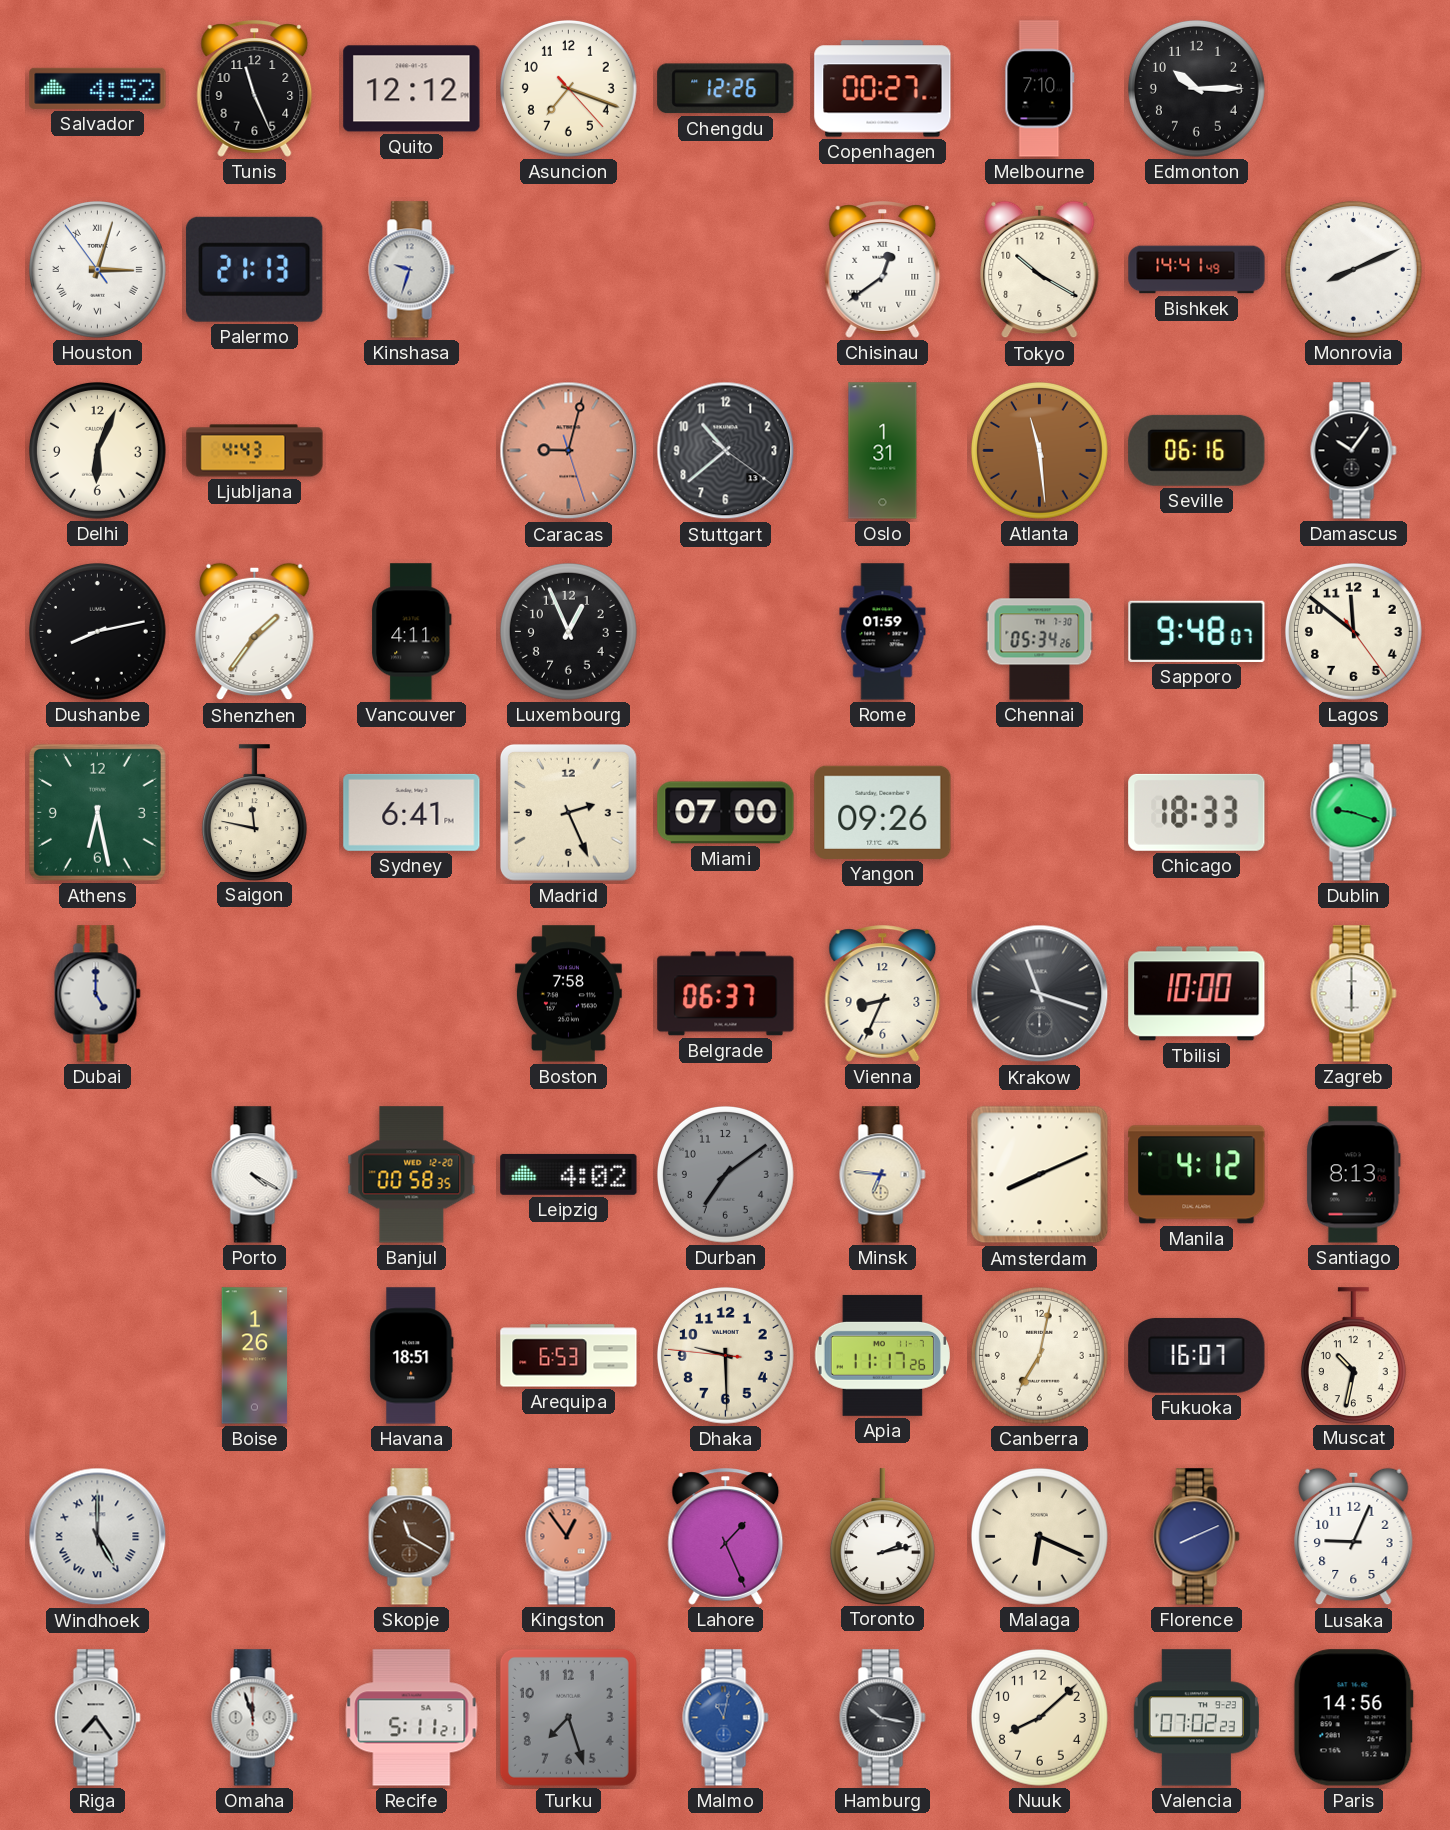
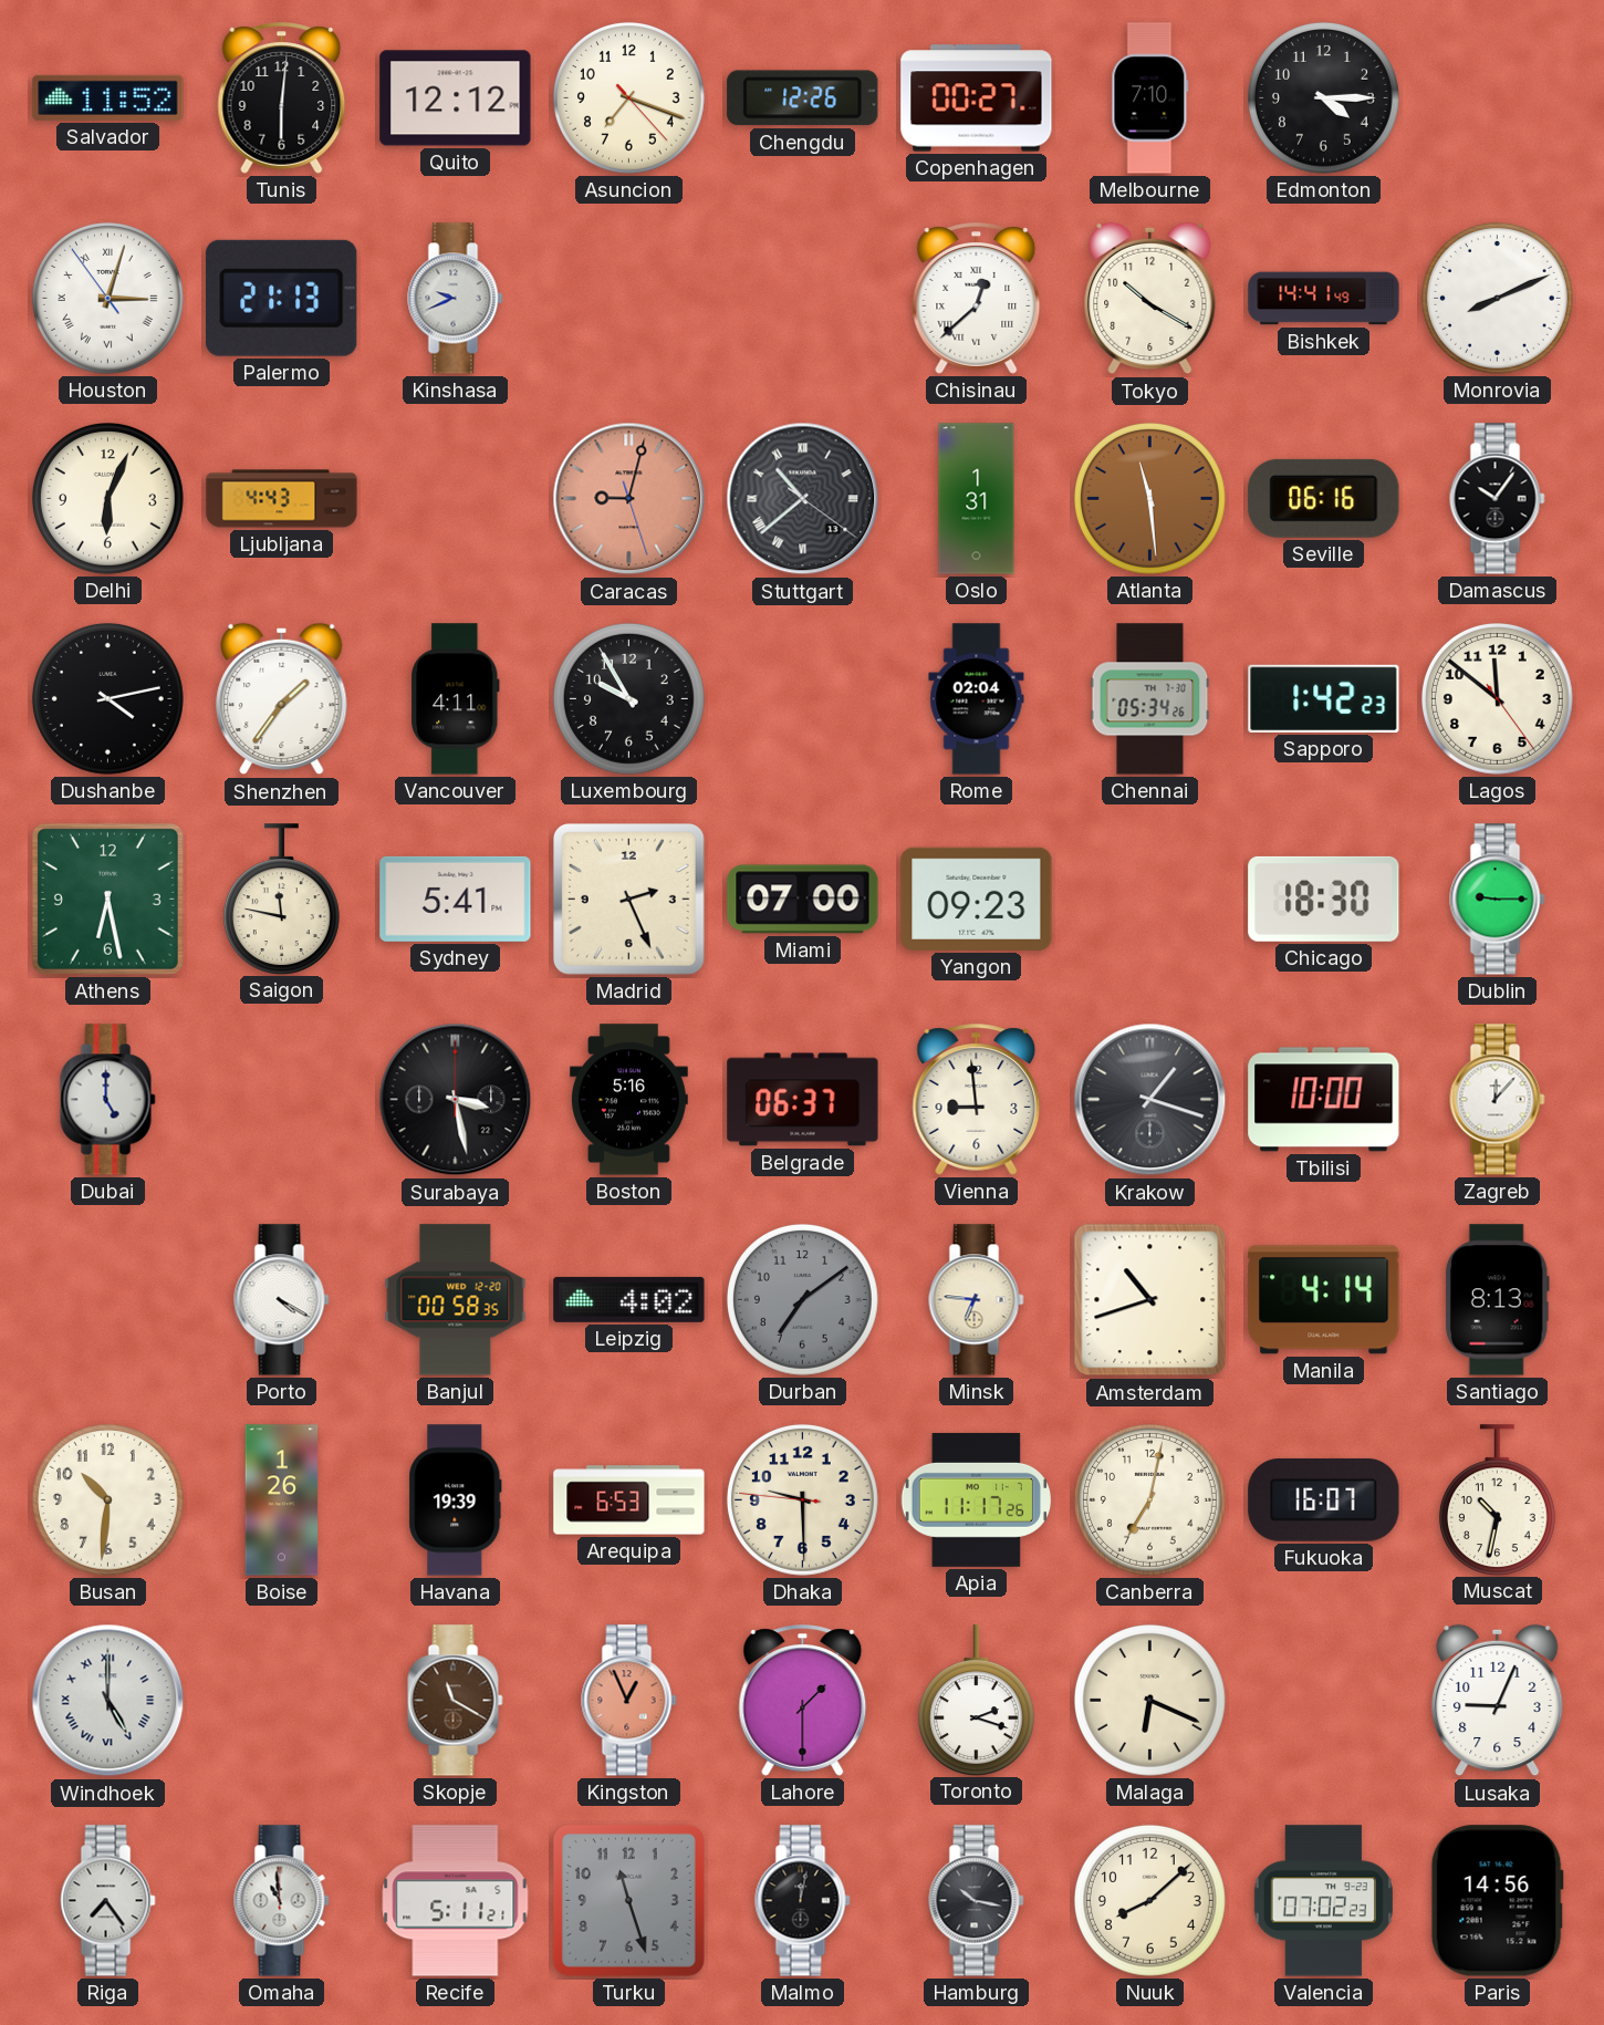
Salvador: 4:52 -> 11:52
Tunis: 11:26 -> 6:01
Edmonton: 10:15 -> 4:15
Kinshasa: 9:33 -> 9:41
Chisinau: 12:39 -> 12:38
Stuttgart numerals: Arabic -> Roman
Dushanbe: 8:13 -> 4:13
Luxembourg: 12:56 -> 9:55
Rome: 01:59 -> 02:04
Sapporo: 9:48 -> 1:42
Sydney: 6:41 -> 5:41
Yangon: 09:26 -> 09:23
Chicago: 18:33 -> 18:30
Dublin: 9:18 -> 9:15
Surabaya: none -> 3:28
Boston: 7:58 -> 5:16
Vienna: 8:34 -> 8:59
Krakow: 11:18 -> 1:18
Zagreb: 6:00 -> 12:07
Amsterdam: 8:11 -> 10:42
Manila: 4:12 -> 4:14
Busan: none -> 10:31
Havana: 18:51 -> 19:39
Kingston: 12:54 -> 12:56
Lahore: 1:26 -> 1:30
Toronto: 2:13 -> 2:18
Florence: 8:11 -> none
Omaha: 11:57 -> 10:59
Turku: 7:27 -> 11:27
Malmo: 11:02 -> 12:02
Malmo dial: blue -> black
